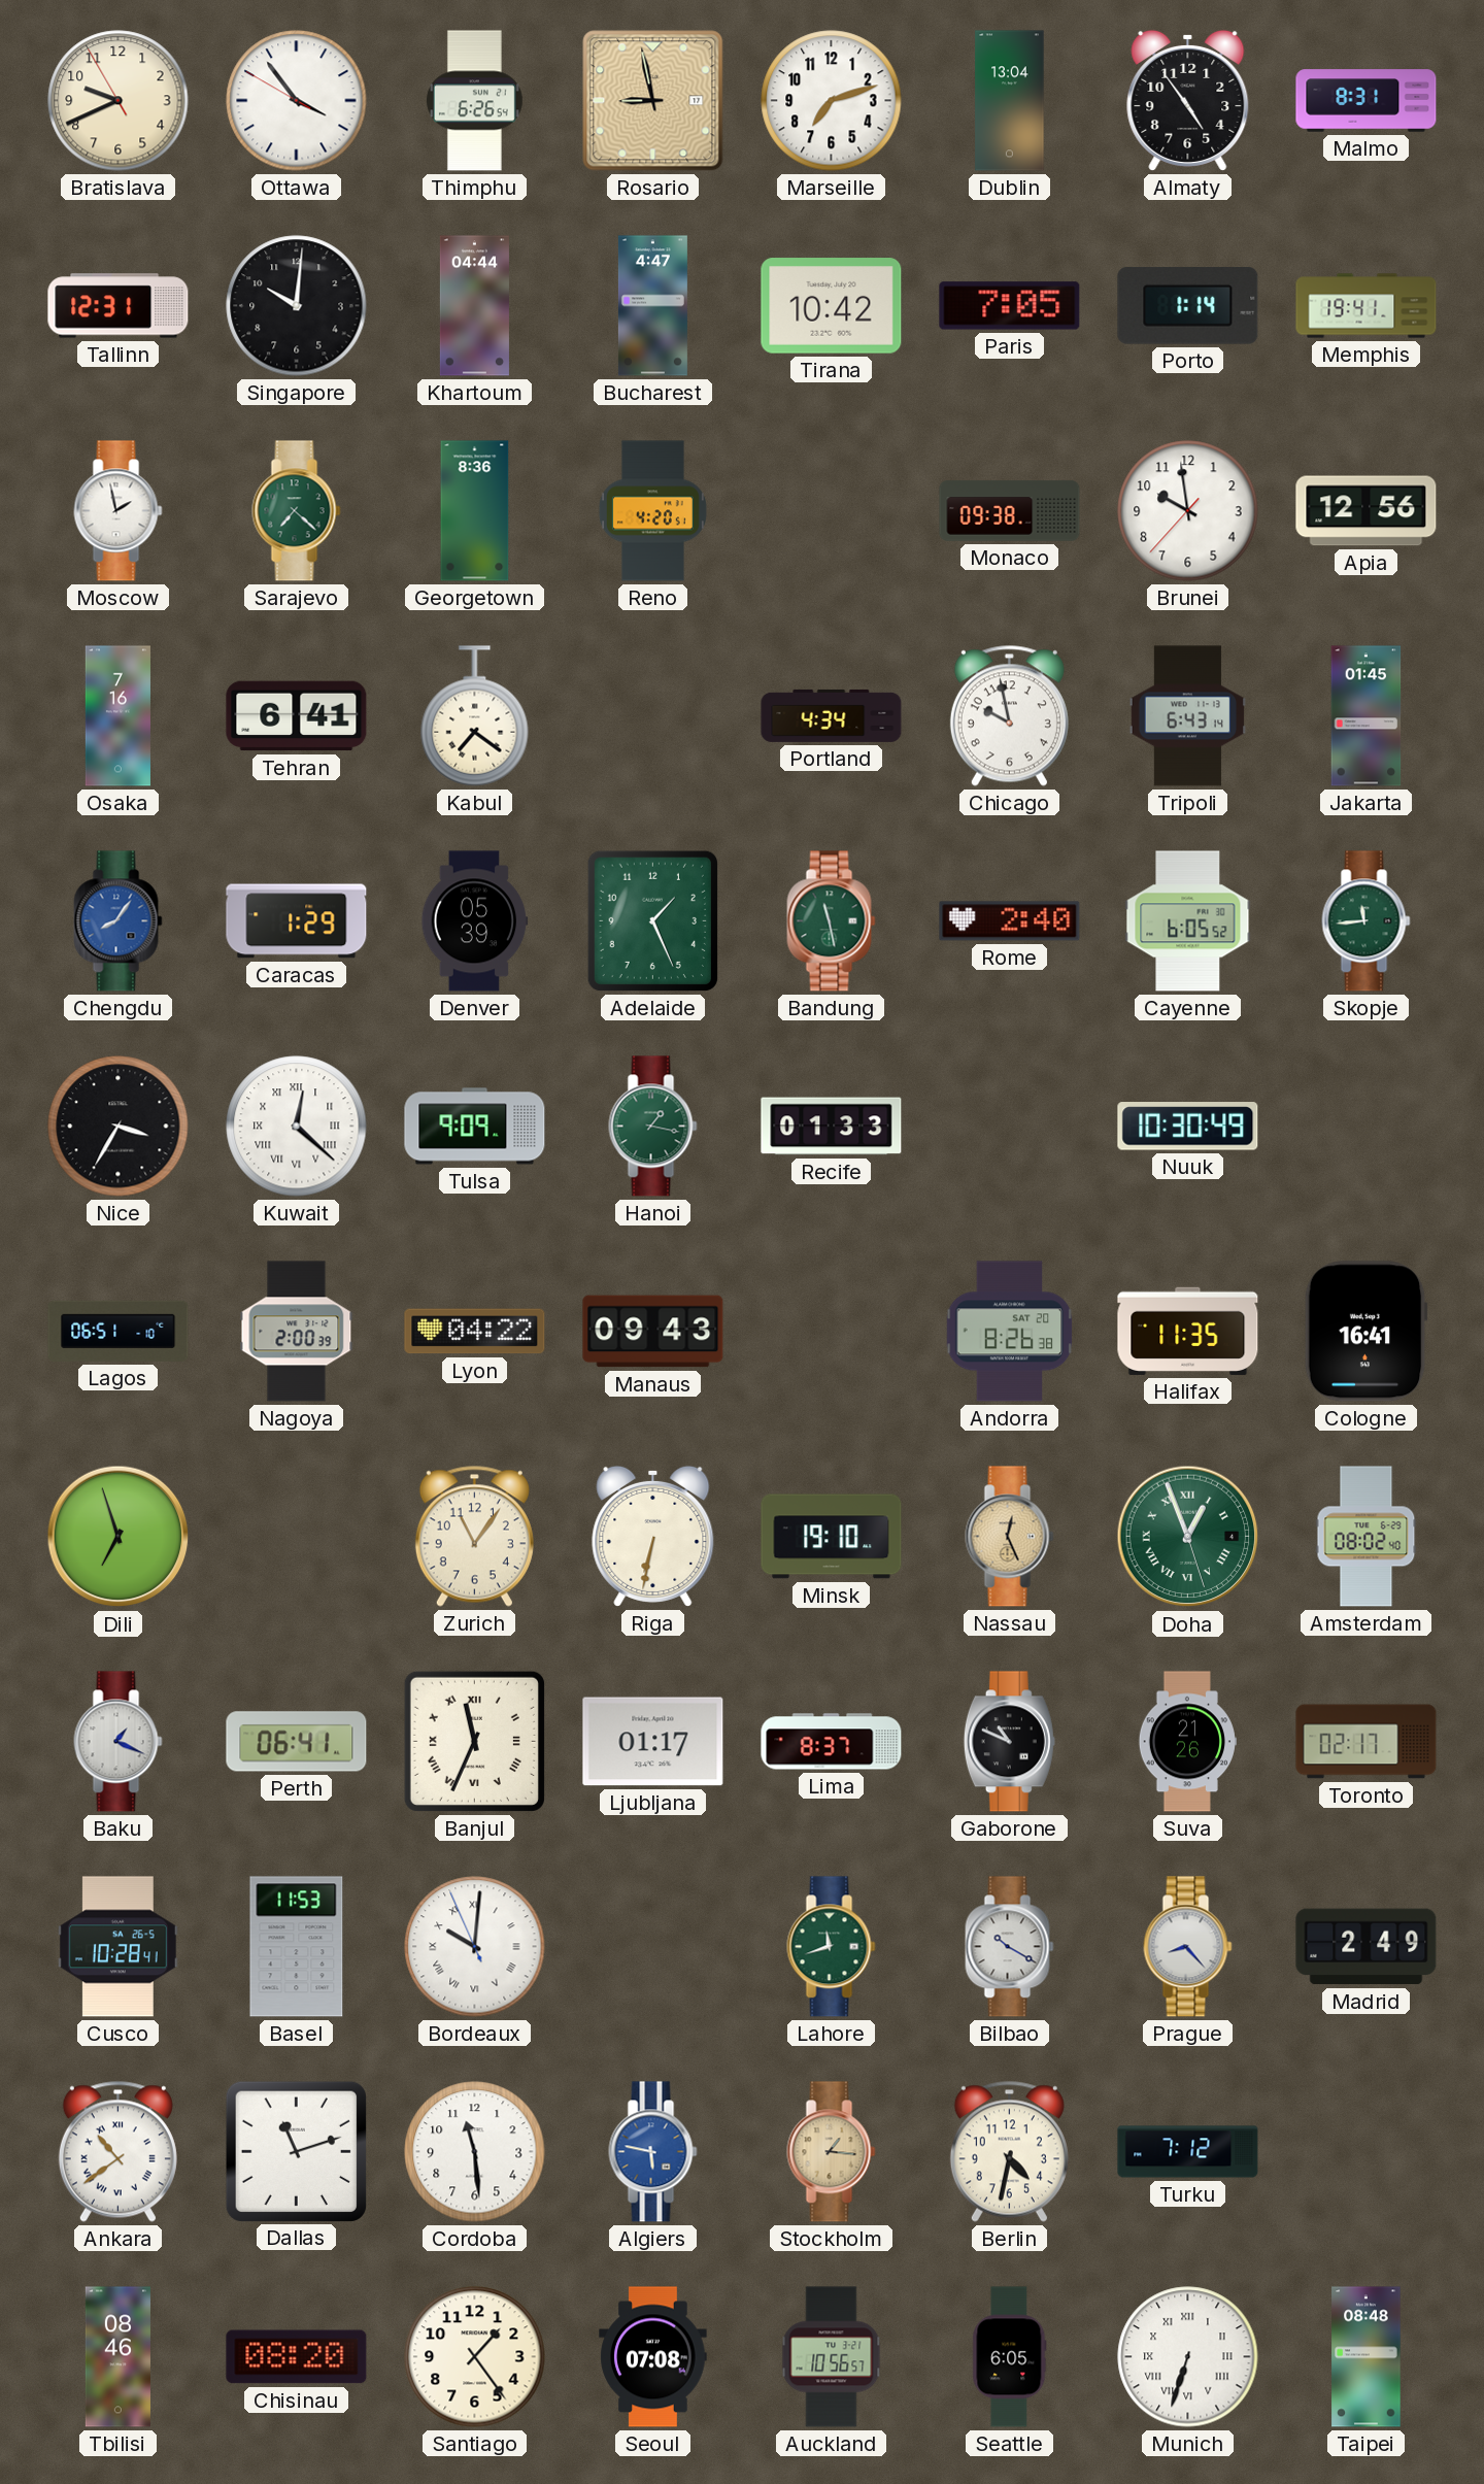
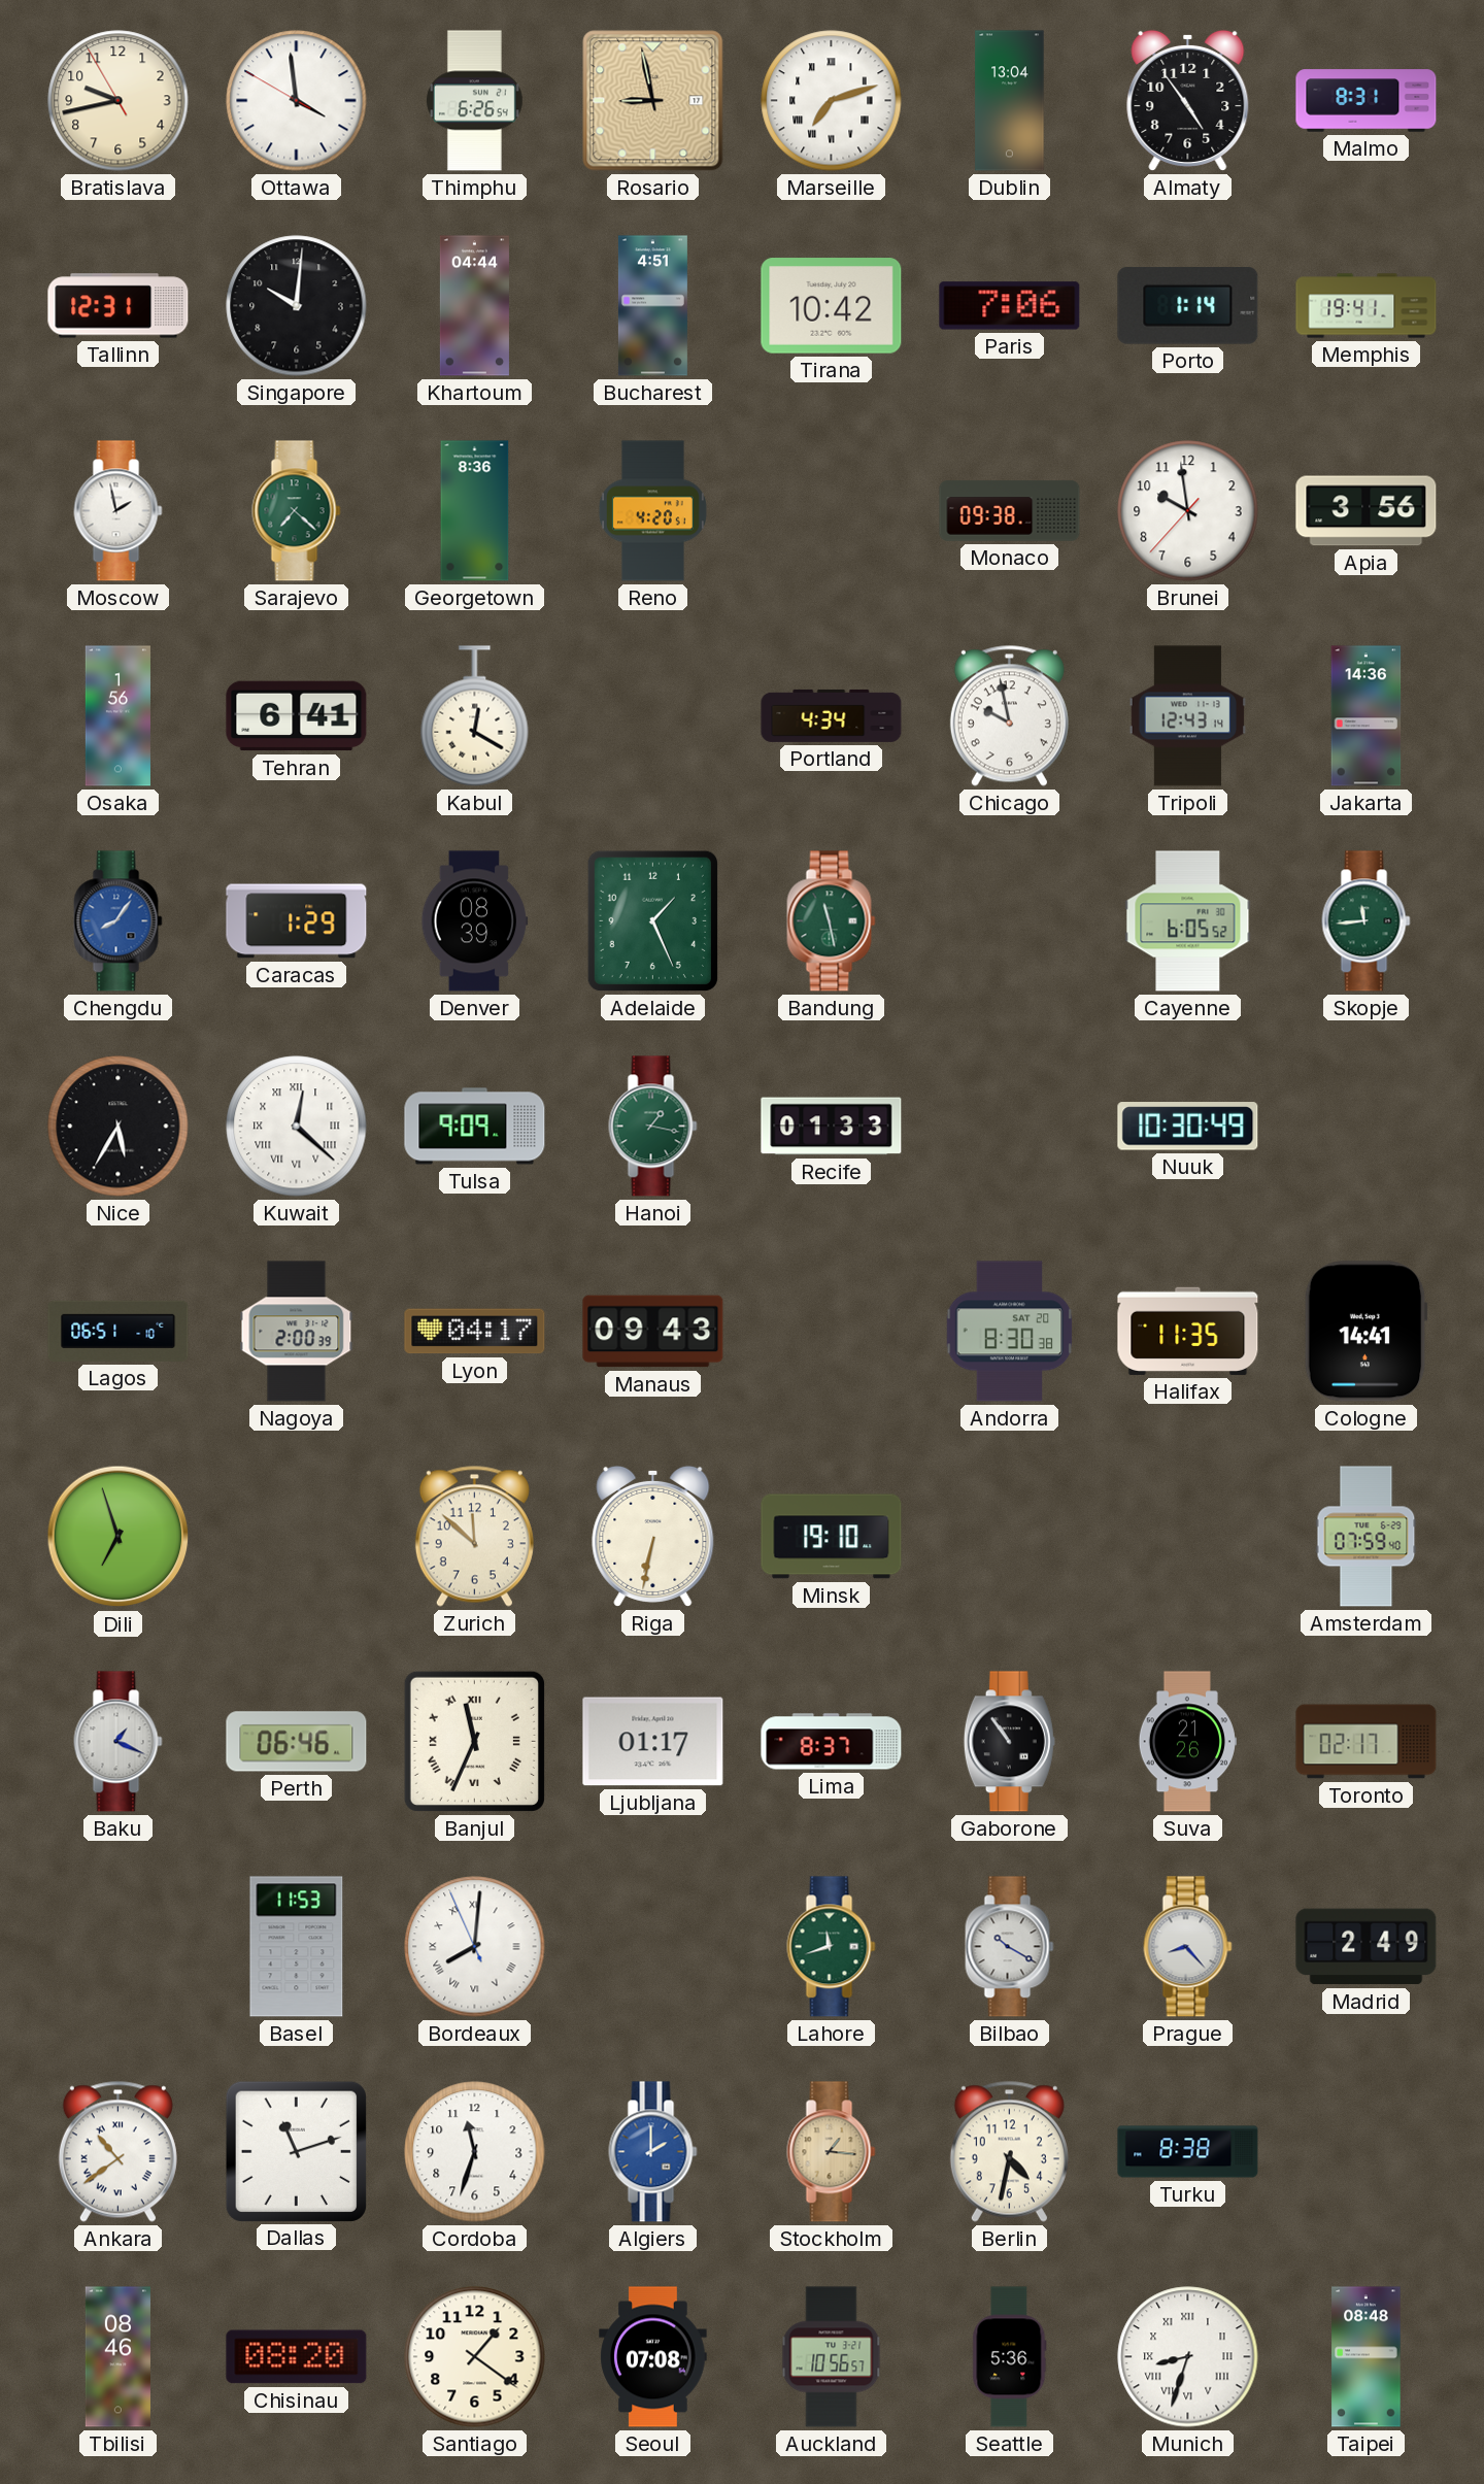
Bratislava: 9:40 -> 9:42
Ottawa: 3:53 -> 3:58
Marseille numerals: Arabic -> Roman
Bucharest: 4:47 -> 4:51
Paris: 7:05 -> 7:06
Apia: 12:56 -> 3:56
Osaka: 7:16 -> 1:56
Kabul: 7:21 -> 12:20
Tripoli: 6:43 -> 12:43
Jakarta: 01:45 -> 14:36
Denver: 05:39 -> 08:39
Rome: 2:40 -> none
Nice: 3:35 -> 5:35
Lyon: 04:22 -> 04:17
Andorra: 8:26 -> 8:30
Cologne: 16:41 -> 14:41
Zurich: 11:06 -> 11:52
Nassau: 12:26 -> none
Doha: 12:56 -> none
Amsterdam: 08:02 -> 07:59
Perth: 06:41 -> 06:46
Gaborone: 10:49 -> 10:54
Cusco: 10:28 -> none
Bordeaux: 10:00 -> 8:00
Cordoba: 11:29 -> 11:33
Algiers: 5:47 -> 2:00
Turku: 7:12 -> 8:38
Santiago: 1:24 -> 1:21
Seattle: 6:05 -> 5:36
Munich: 6:33 -> 8:33
